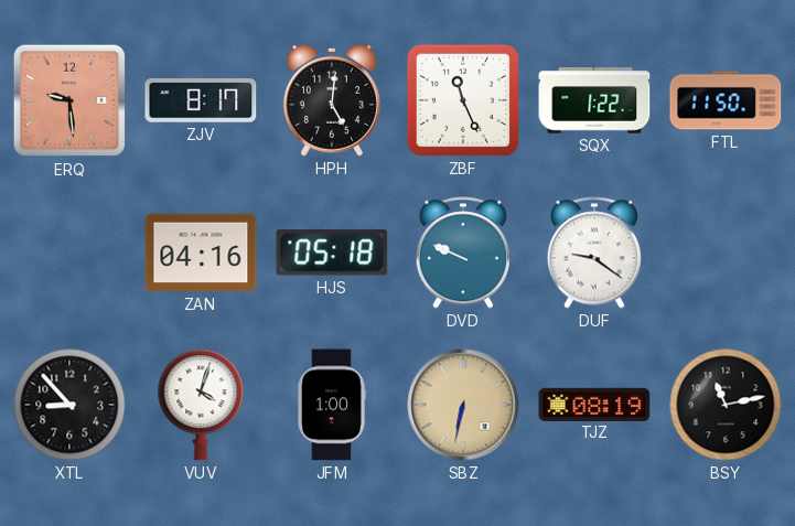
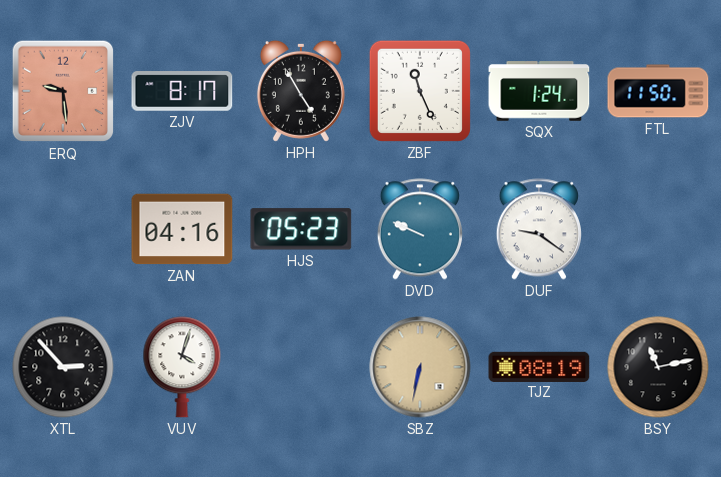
HPH: 5:01 -> 4:55
SQX: 1:22 -> 1:24
HJS: 05:18 -> 05:23
XTL: 8:53 -> 2:53
JFM: 1:00 -> none
